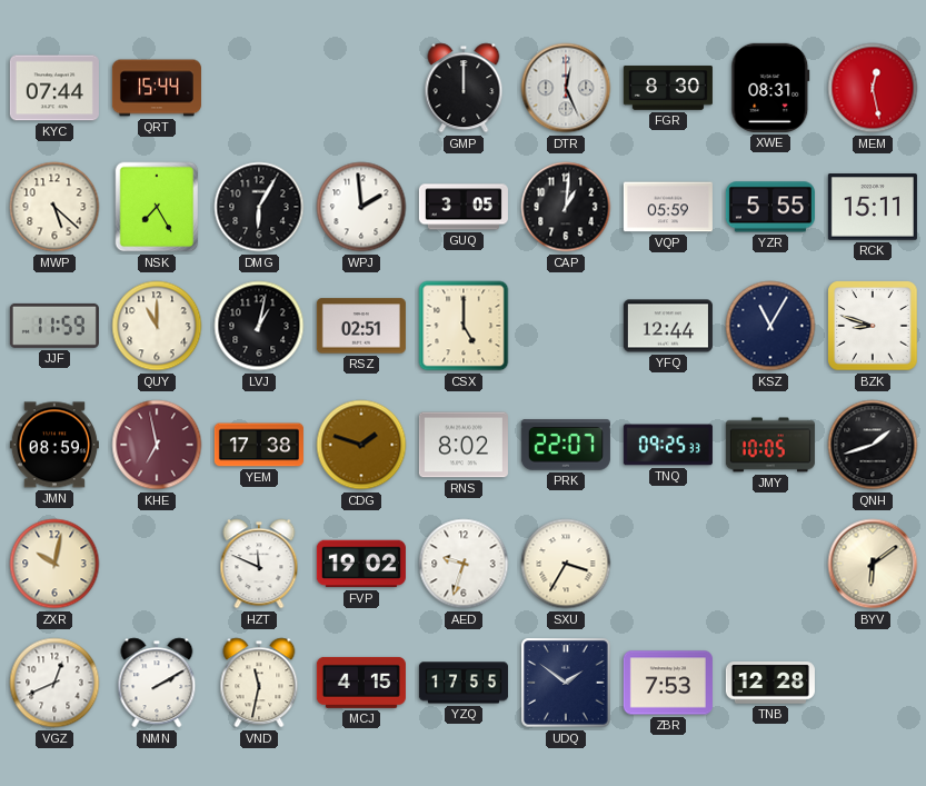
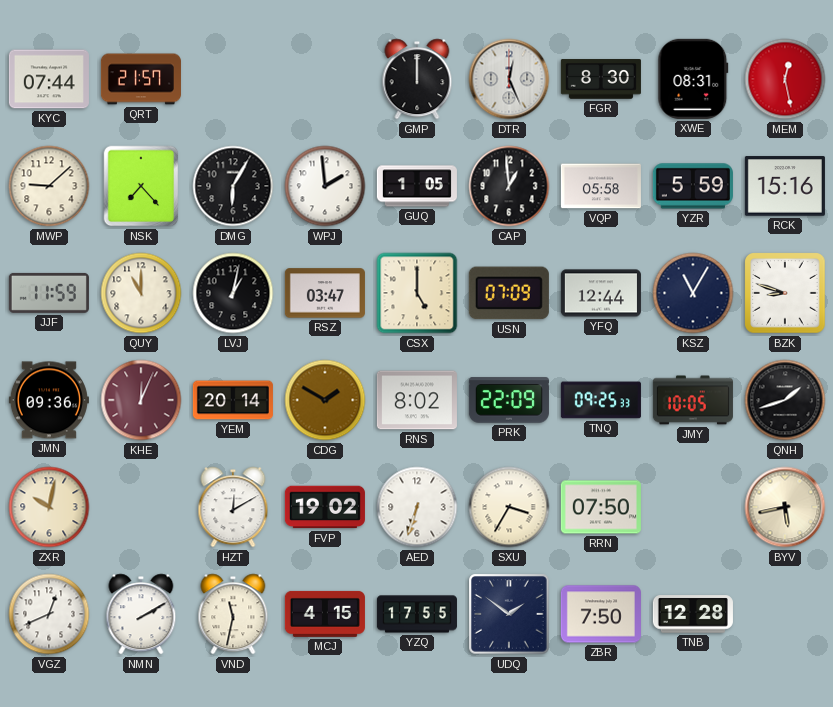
QRT: 15:44 -> 21:57
MWP: 5:22 -> 9:08
NSK: 7:25 -> 7:23
GUQ: 3:05 -> 1:05
CAP: 1:01 -> 12:59
VQP: 05:59 -> 05:58
YZR: 5:55 -> 5:59
RCK: 15:11 -> 15:16
RSZ: 02:51 -> 03:47
USN: none -> 07:09
JMN: 08:59 -> 09:36
KHE: 6:58 -> 12:04
YEM: 17:38 -> 20:14
CDG: 1:48 -> 1:50
PRK: 22:07 -> 22:09
HZT: 11:49 -> 12:10
AED: 9:33 -> 6:33
RRN: none -> 07:50
BYV: 6:09 -> 5:43
ZBR: 7:53 -> 7:50
